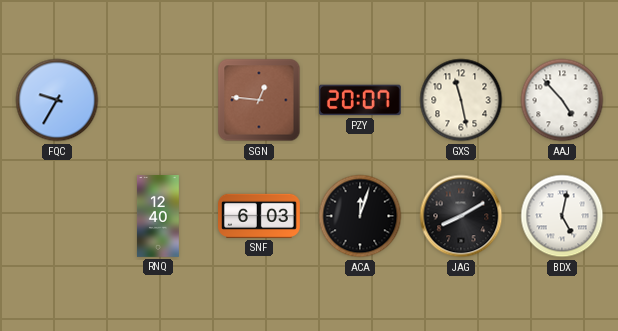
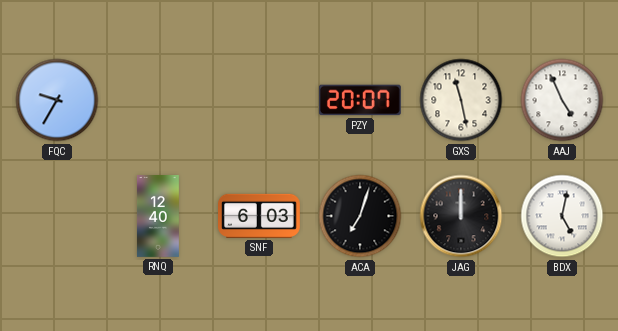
SGN: 12:46 -> none
AAJ: 4:53 -> 4:56
ACA: 12:03 -> 7:03
JAG: 8:10 -> 12:00
